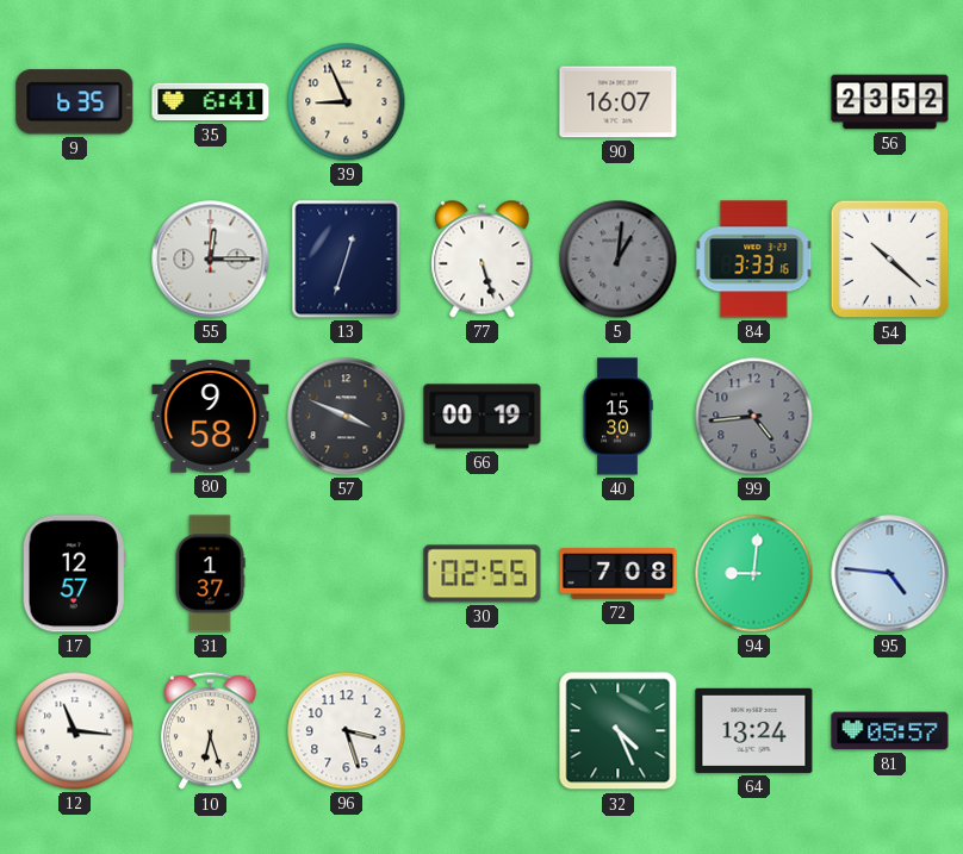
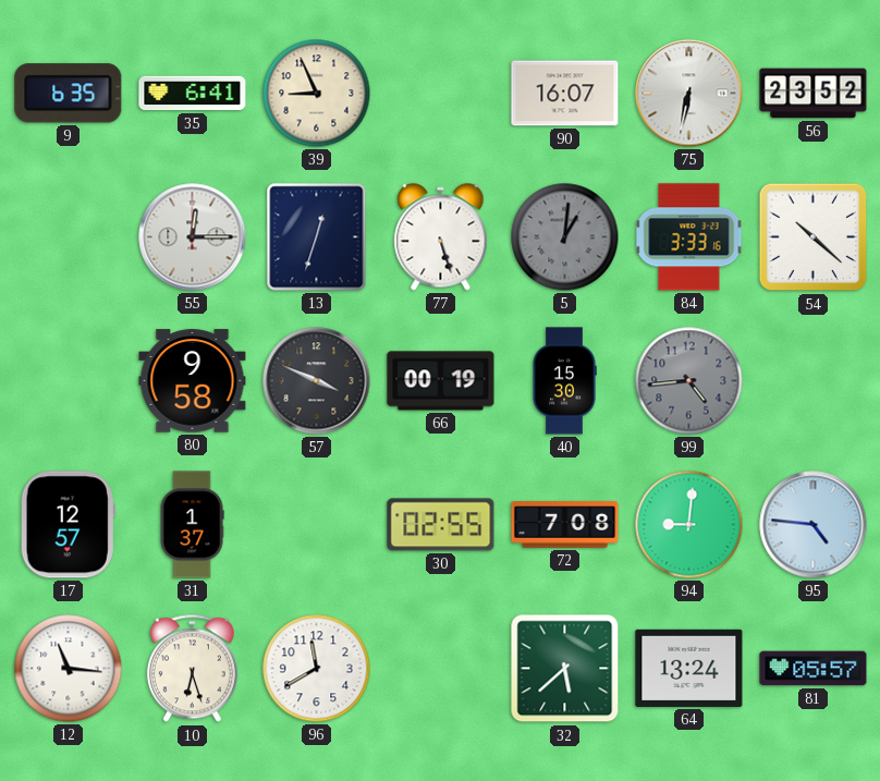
75: none -> 6:32
96: 3:27 -> 11:40
32: 4:26 -> 5:38
